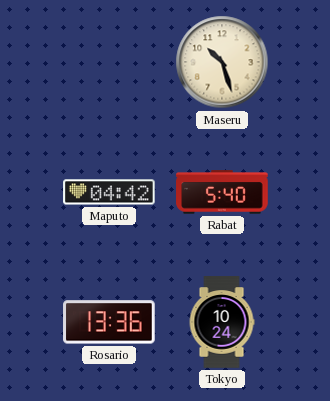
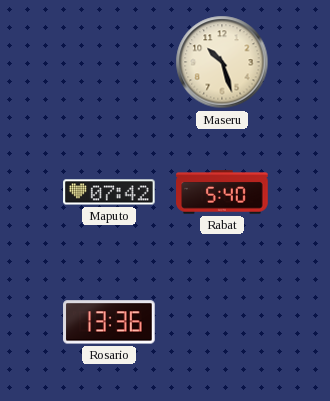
Maputo: 04:42 -> 07:42
Tokyo: 10:24 -> none
